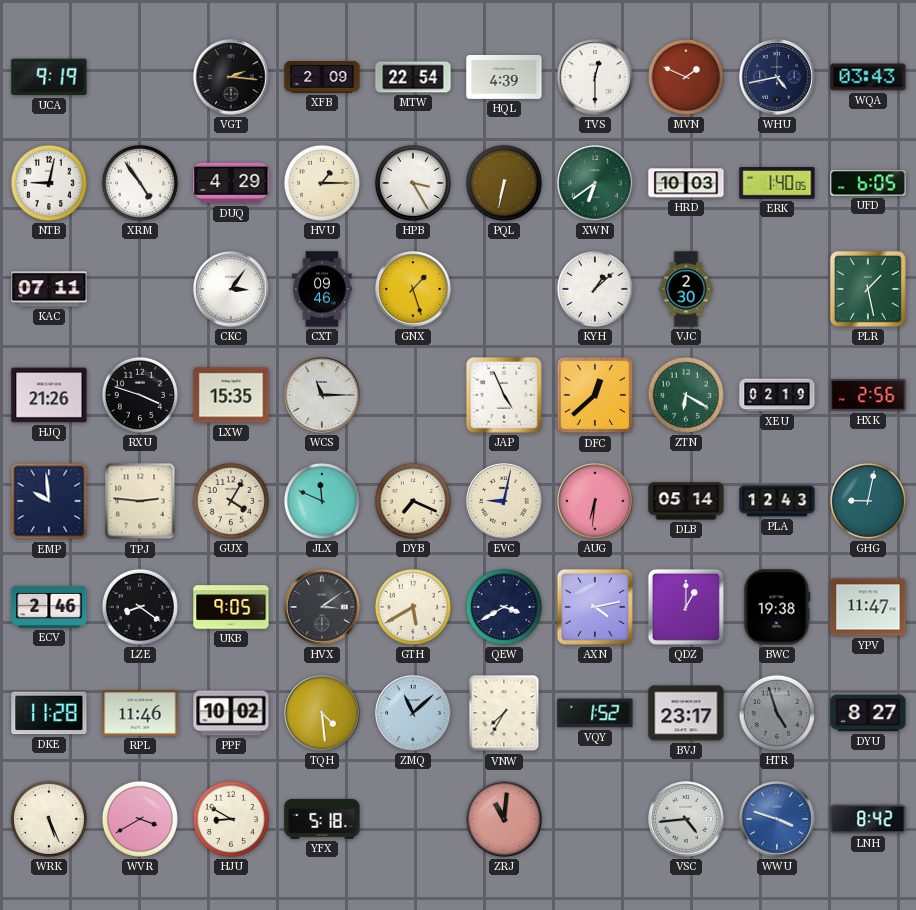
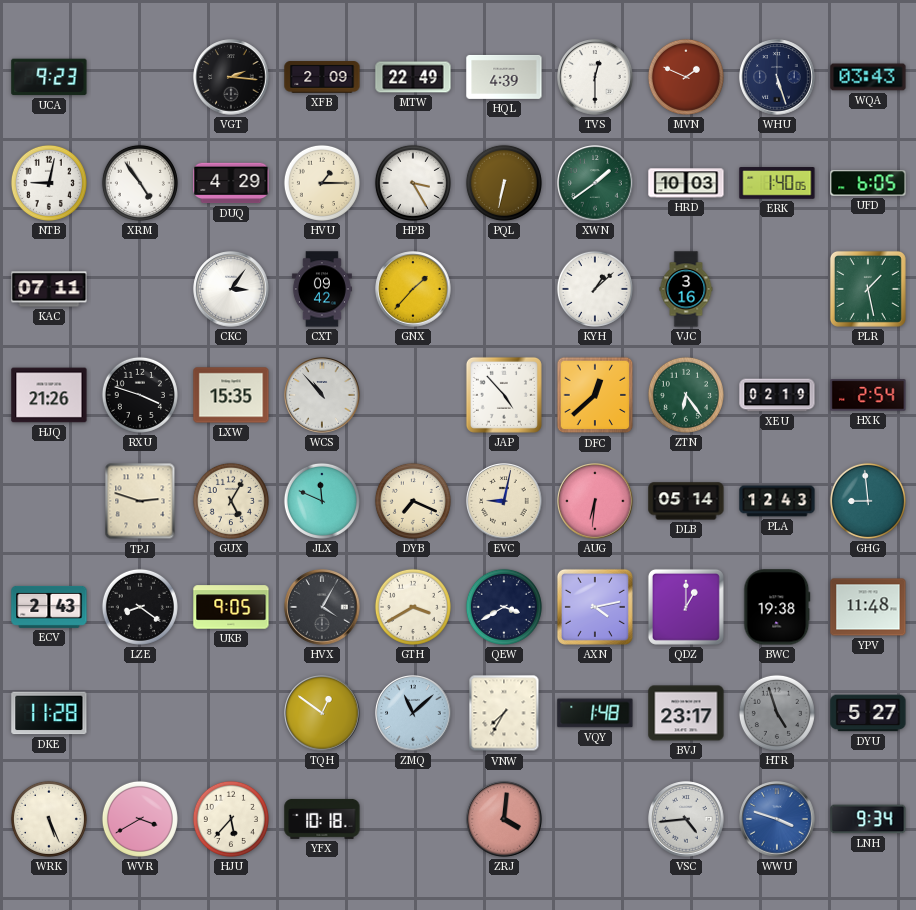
UCA: 9:19 -> 9:23
MTW: 22:54 -> 22:49
WHU: 4:43 -> 5:27
XWN: 6:39 -> 1:39
CXT: 09:46 -> 09:42
GNX: 1:27 -> 1:37
VJC: 2:30 -> 3:16
WCS: 11:15 -> 10:53
JAP: 4:56 -> 4:53
ZTN: 6:20 -> 6:24
HXK: 2:56 -> 2:54
EMP: 9:59 -> none
TPJ: 2:46 -> 2:48
GUX: 4:05 -> 5:05
GHG: 9:02 -> 8:59
ECV: 2:46 -> 2:43
HVX: 3:09 -> 4:05
GTH: 5:40 -> 3:40
YPV: 11:47 -> 11:48
RPL: 11:46 -> none
PPF: 10:02 -> none
TQH: 4:29 -> 12:51
VQY: 1:52 -> 1:48
DYU: 8:27 -> 5:27
HJU: 8:50 -> 5:37
YFX: 5:18 -> 10:18
ZRJ: 11:01 -> 4:01
LNH: 8:42 -> 9:34
